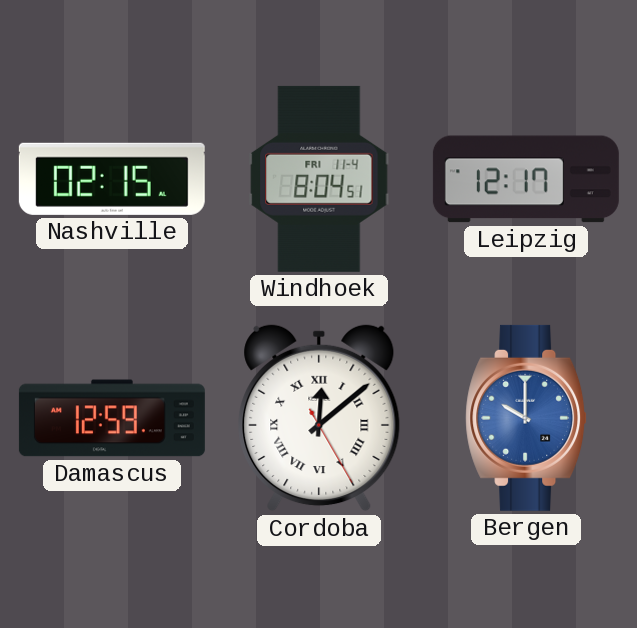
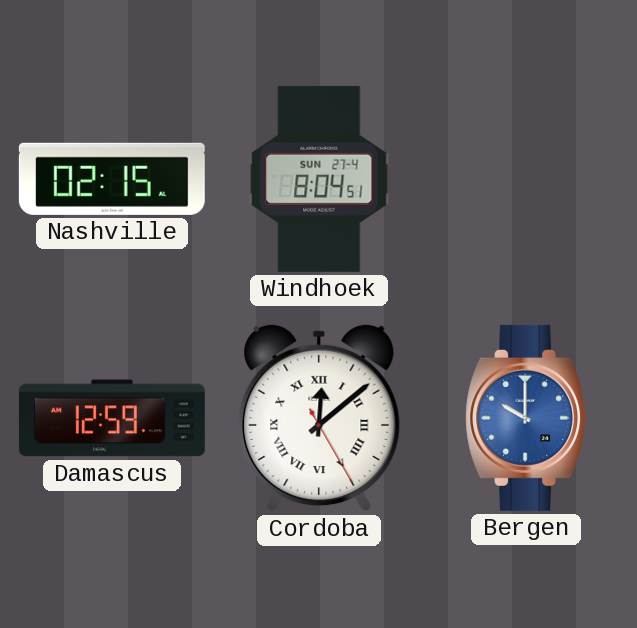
Windhoek date: FRI 11-4 -> SUN 27-4
Leipzig: 12:17 -> none
